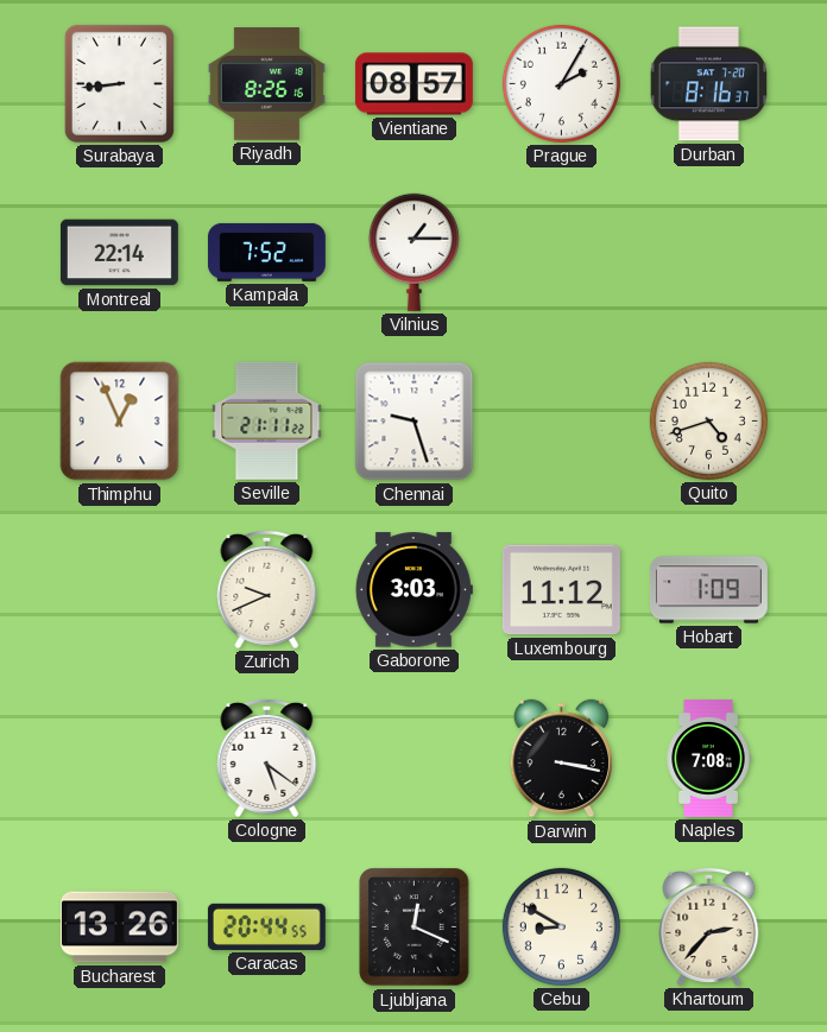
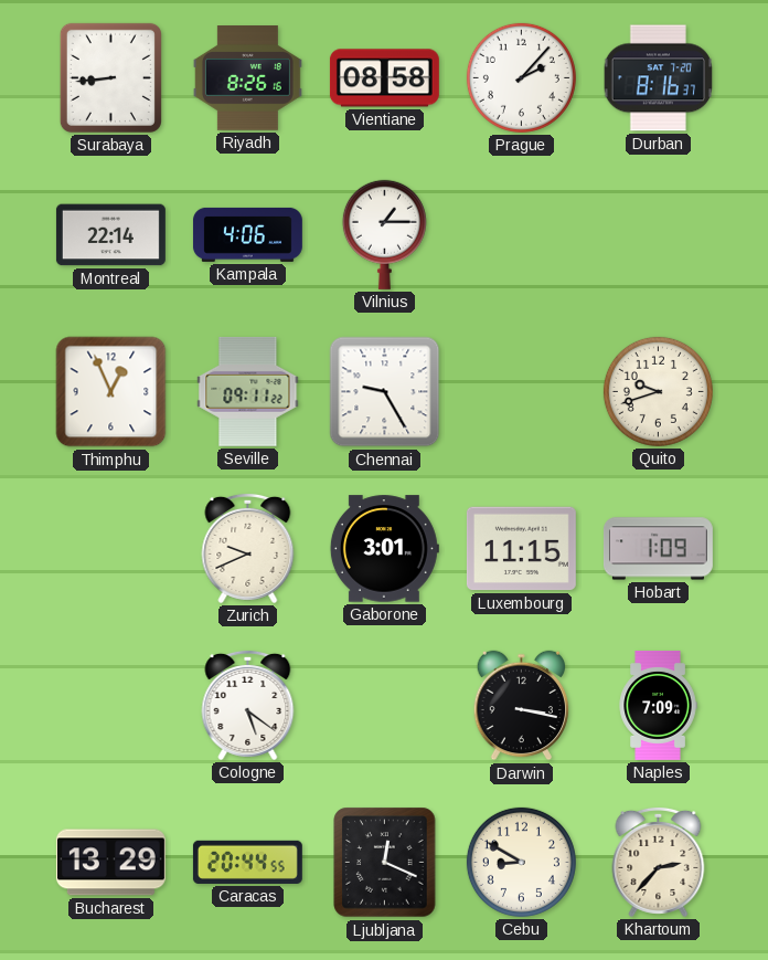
Vientiane: 08:57 -> 08:58
Prague: 2:05 -> 2:07
Kampala: 7:52 -> 4:06
Seville: 21:11 -> 09:11
Chennai: 9:27 -> 9:25
Quito: 4:42 -> 9:42
Gaborone: 3:03 -> 3:01
Luxembourg: 11:12 -> 11:15
Naples: 7:08 -> 7:09
Bucharest: 13:26 -> 13:29
